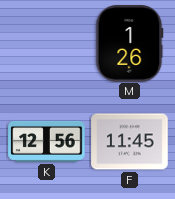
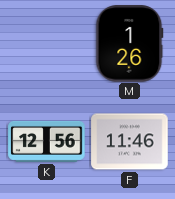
F: 11:45 -> 11:46
